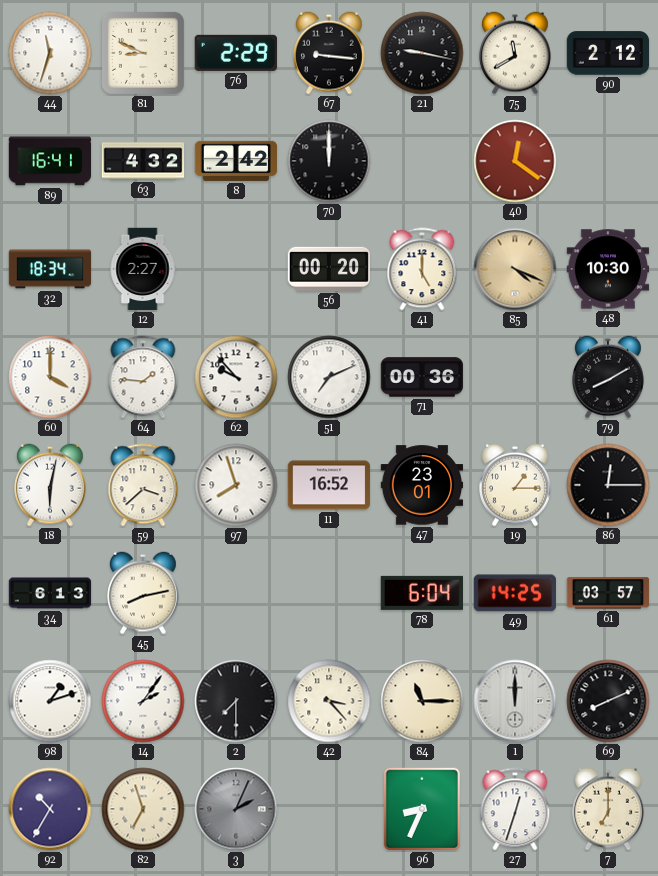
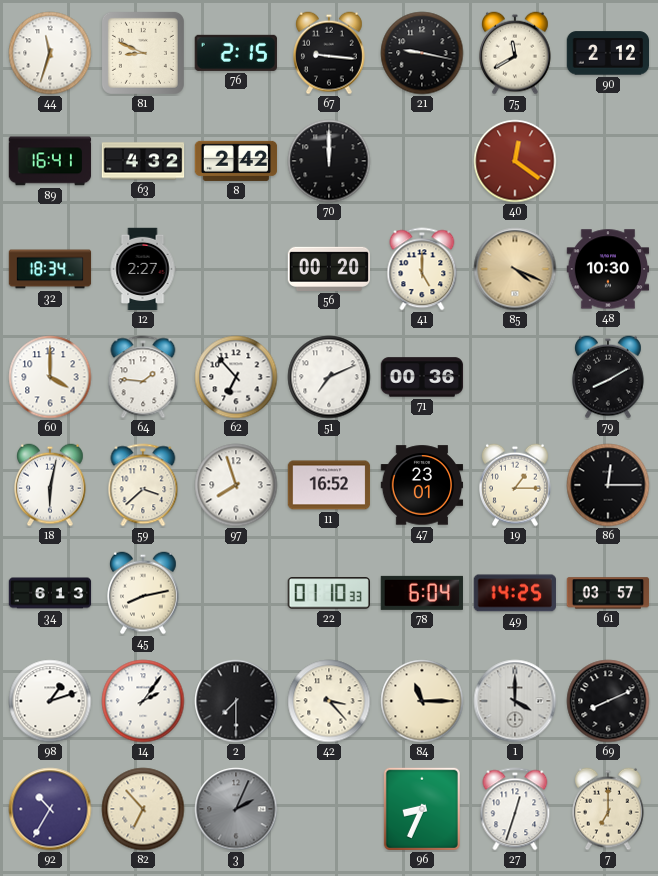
76: 2:29 -> 2:15
62: 9:53 -> 6:53
22: none -> 01:10
1: 12:00 -> 4:00
82: 6:57 -> 6:53
